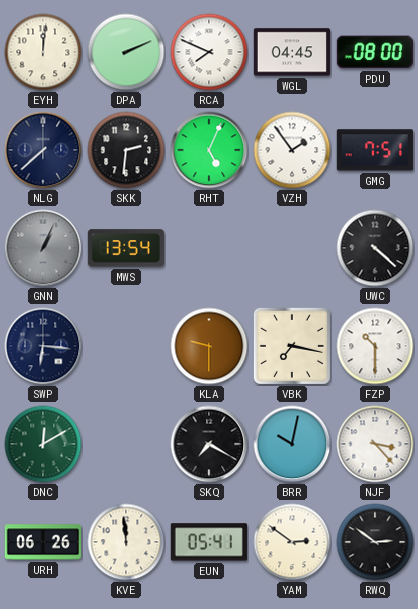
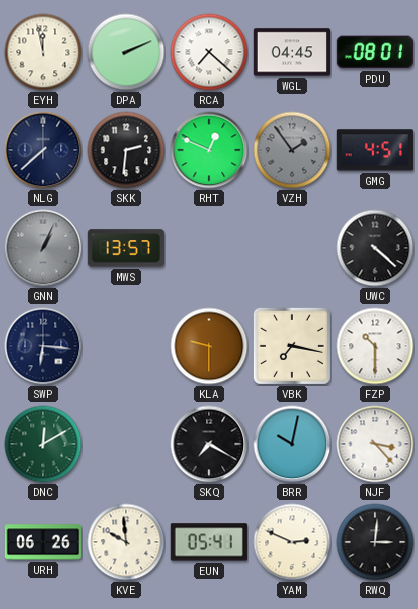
EYH: 12:01 -> 11:58
RCA: 7:49 -> 7:22
PDU: 08:00 -> 08:01
RHT: 5:04 -> 12:49
VZH dial: white -> grey
GMG: 7:51 -> 4:51
MWS: 13:54 -> 13:57
KVE: 11:59 -> 9:59
YAM: 2:51 -> 2:49
RWQ: 2:51 -> 3:01
